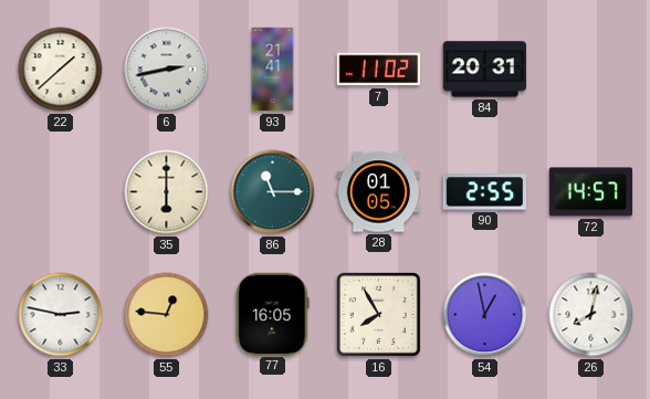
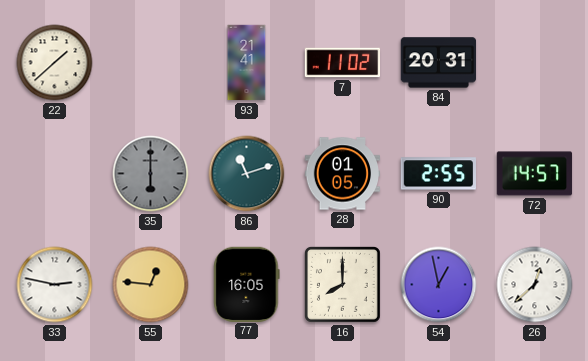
6: 2:43 -> none
35 dial: cream -> grey
86: 11:15 -> 11:12
16: 7:55 -> 8:00
26: 8:02 -> 12:38
